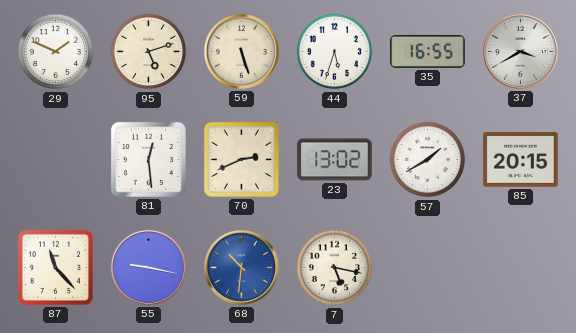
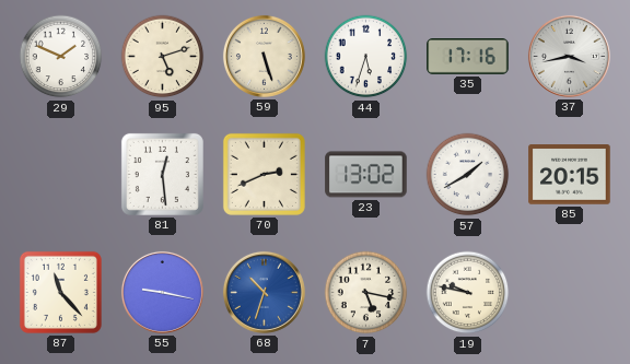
35: 16:55 -> 17:16
37: 3:40 -> 3:43
68: 10:31 -> 10:33
19: none -> 9:47
